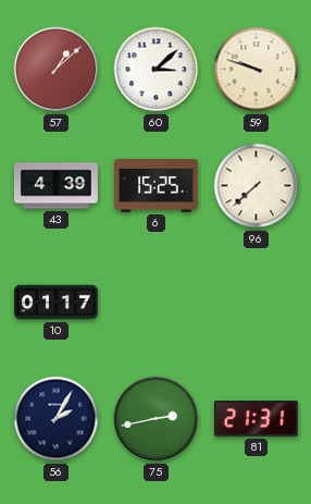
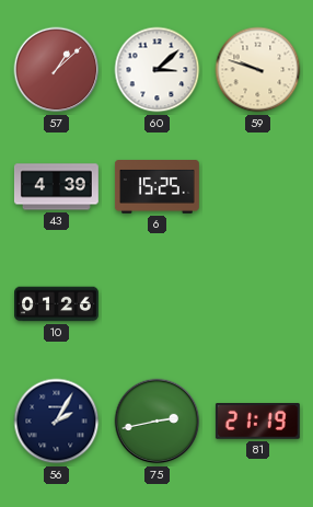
96: 7:38 -> none
10: 01:17 -> 01:26
81: 21:31 -> 21:19
